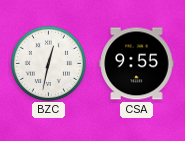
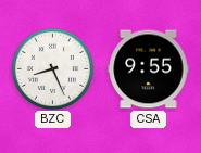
BZC: 12:32 -> 8:26
